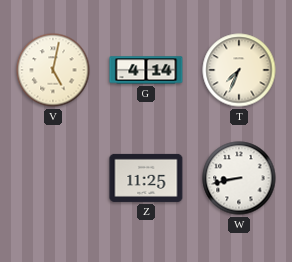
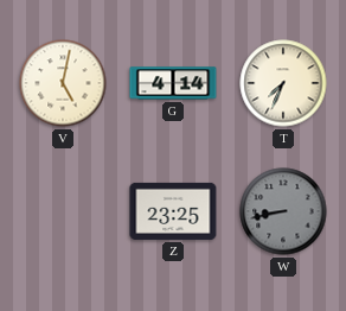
Z: 11:25 -> 23:25
W dial: white -> grey
